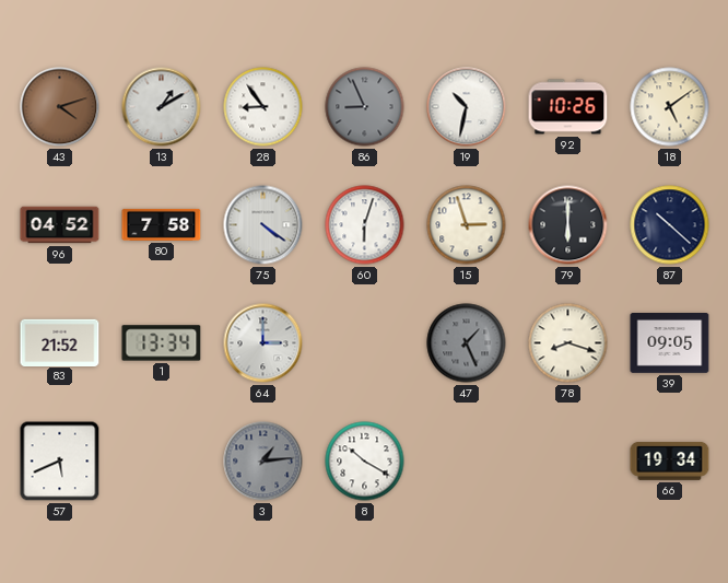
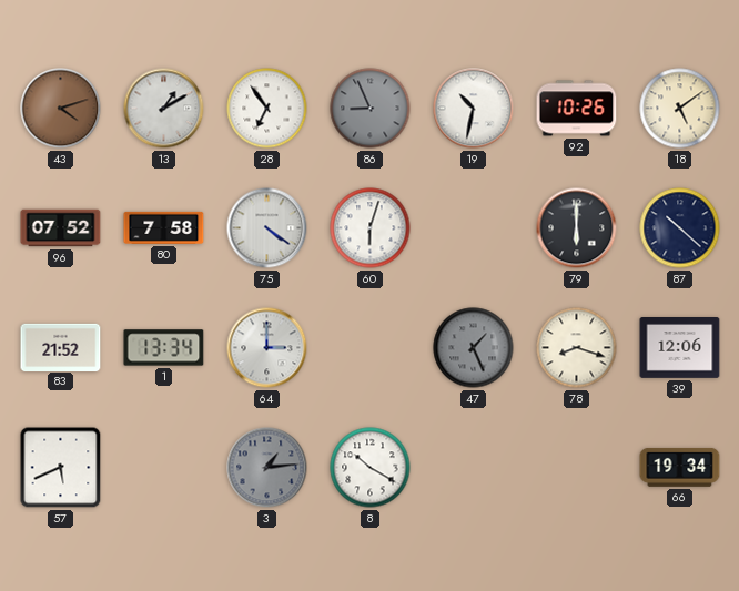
28: 8:54 -> 6:54
96: 04:52 -> 07:52
15: 2:57 -> none
39: 09:05 -> 12:06
